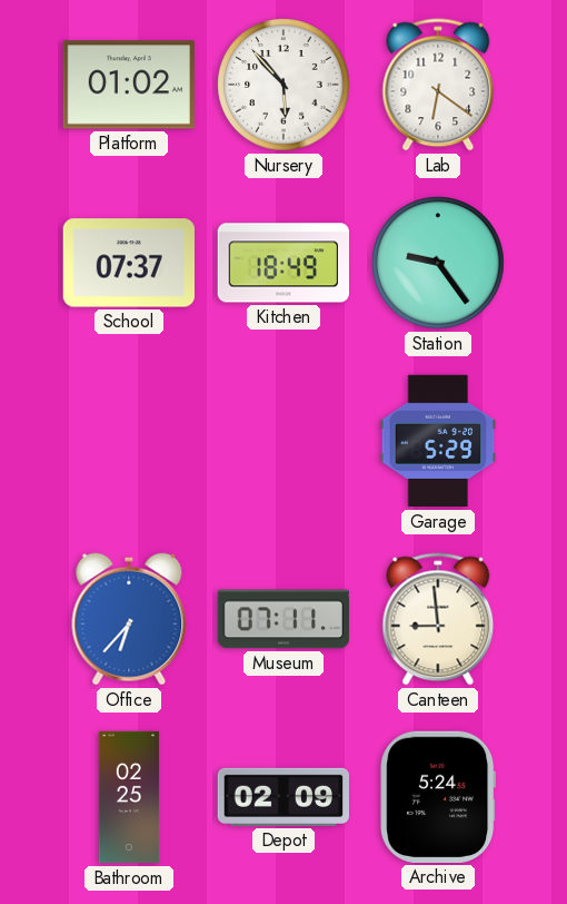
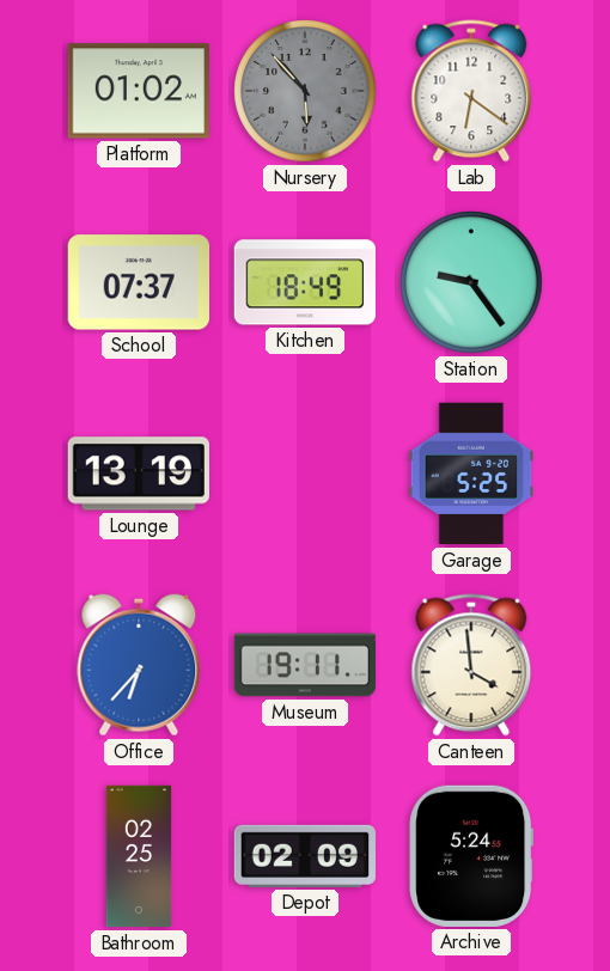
Nursery dial: white -> grey
Lounge: none -> 13:19
Garage: 5:29 -> 5:25
Museum: 07:11 -> 19:11
Canteen: 8:59 -> 3:59
